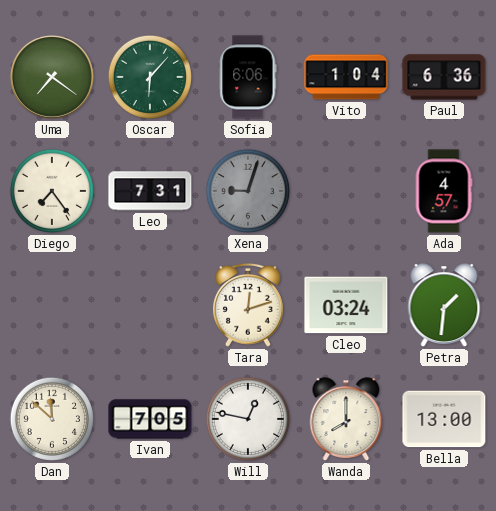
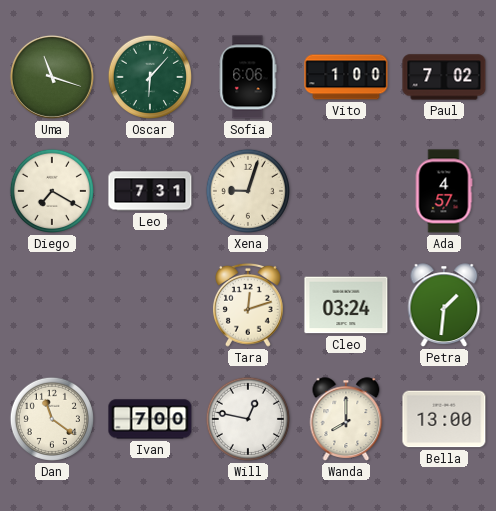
Uma: 7:21 -> 11:18
Vito: 1:04 -> 1:00
Paul: 6:36 -> 7:02
Diego: 7:24 -> 7:20
Xena dial: grey -> cream
Dan: 11:52 -> 11:21
Ivan: 7:05 -> 7:00
